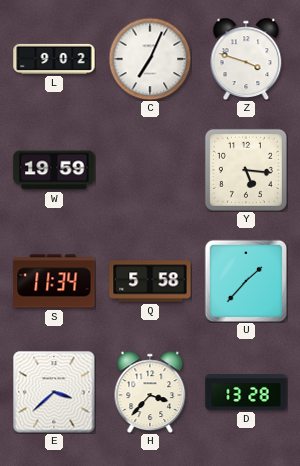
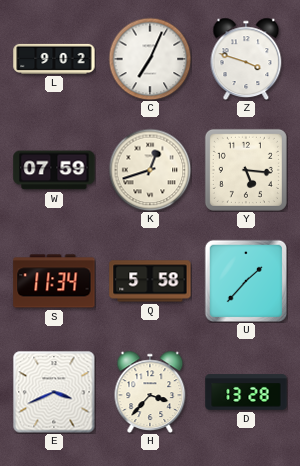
W: 19:59 -> 07:59
K: none -> 12:42
E: 3:38 -> 3:41
